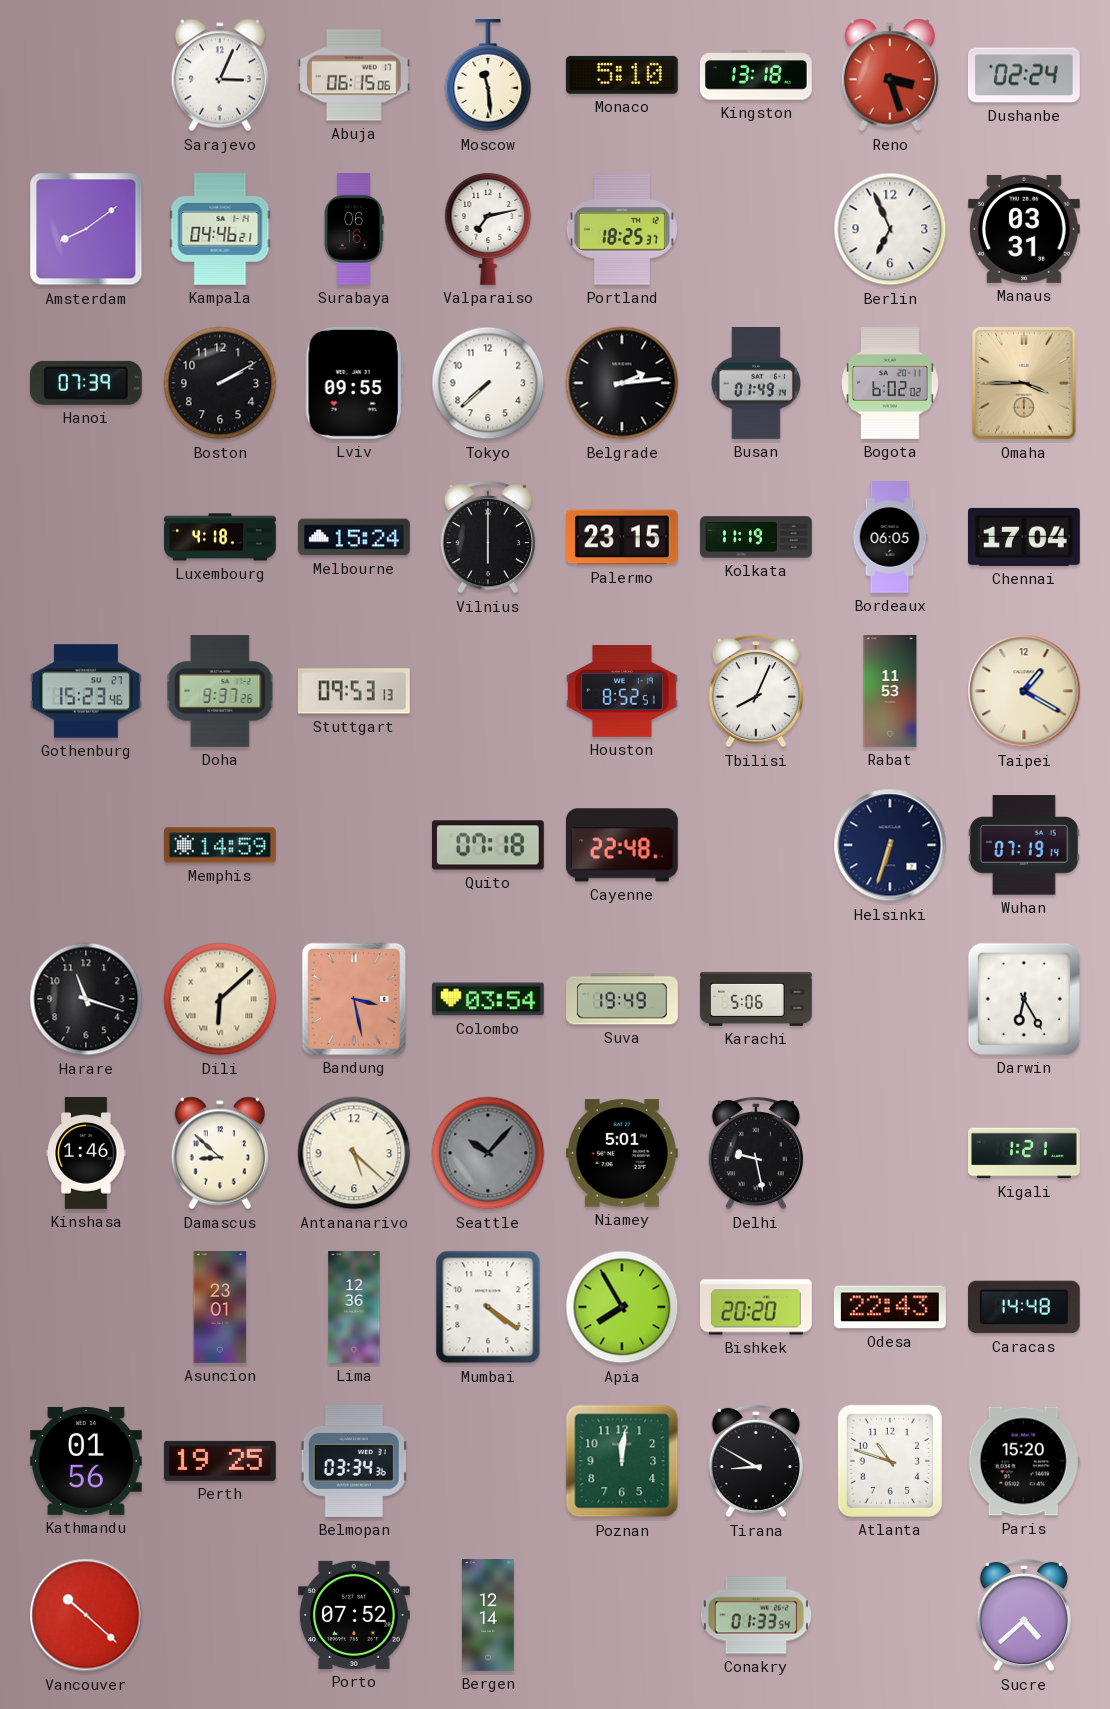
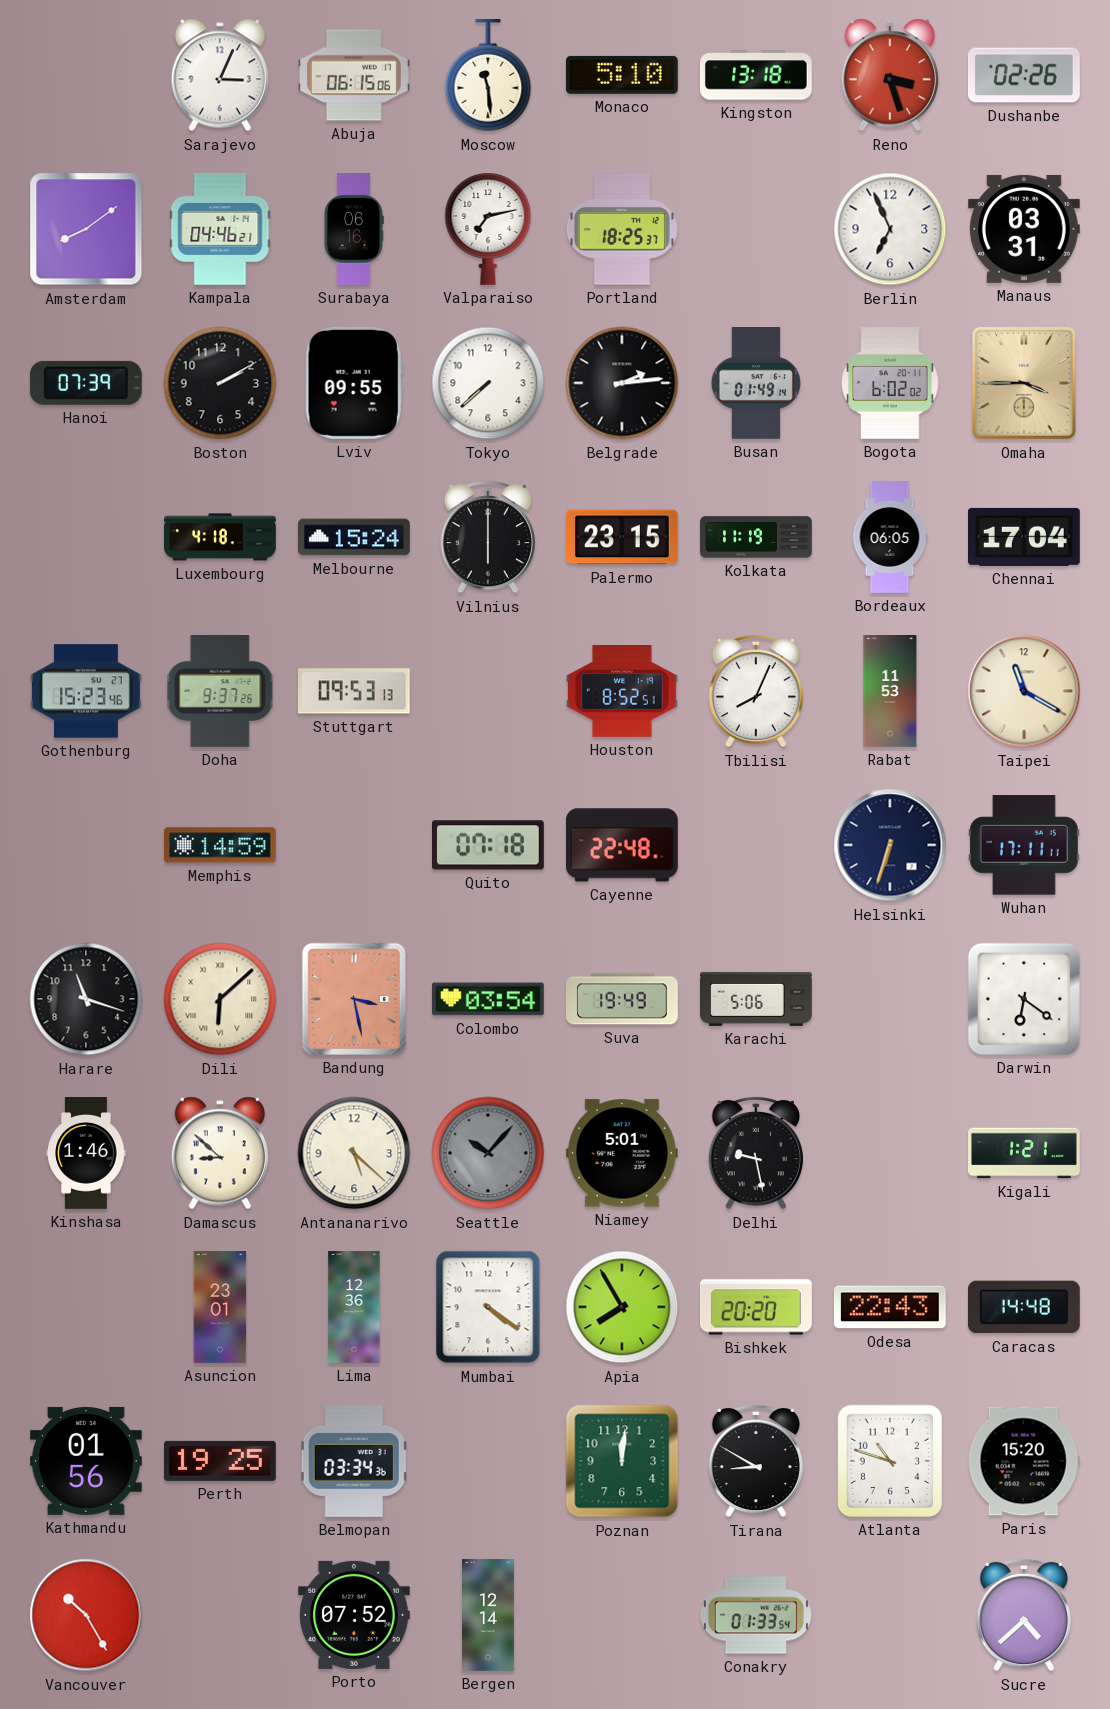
Dushanbe: 02:24 -> 02:26
Taipei: 1:20 -> 11:20
Wuhan: 07:19 -> 17:11
Darwin: 6:25 -> 6:21
Vancouver: 10:22 -> 10:25
